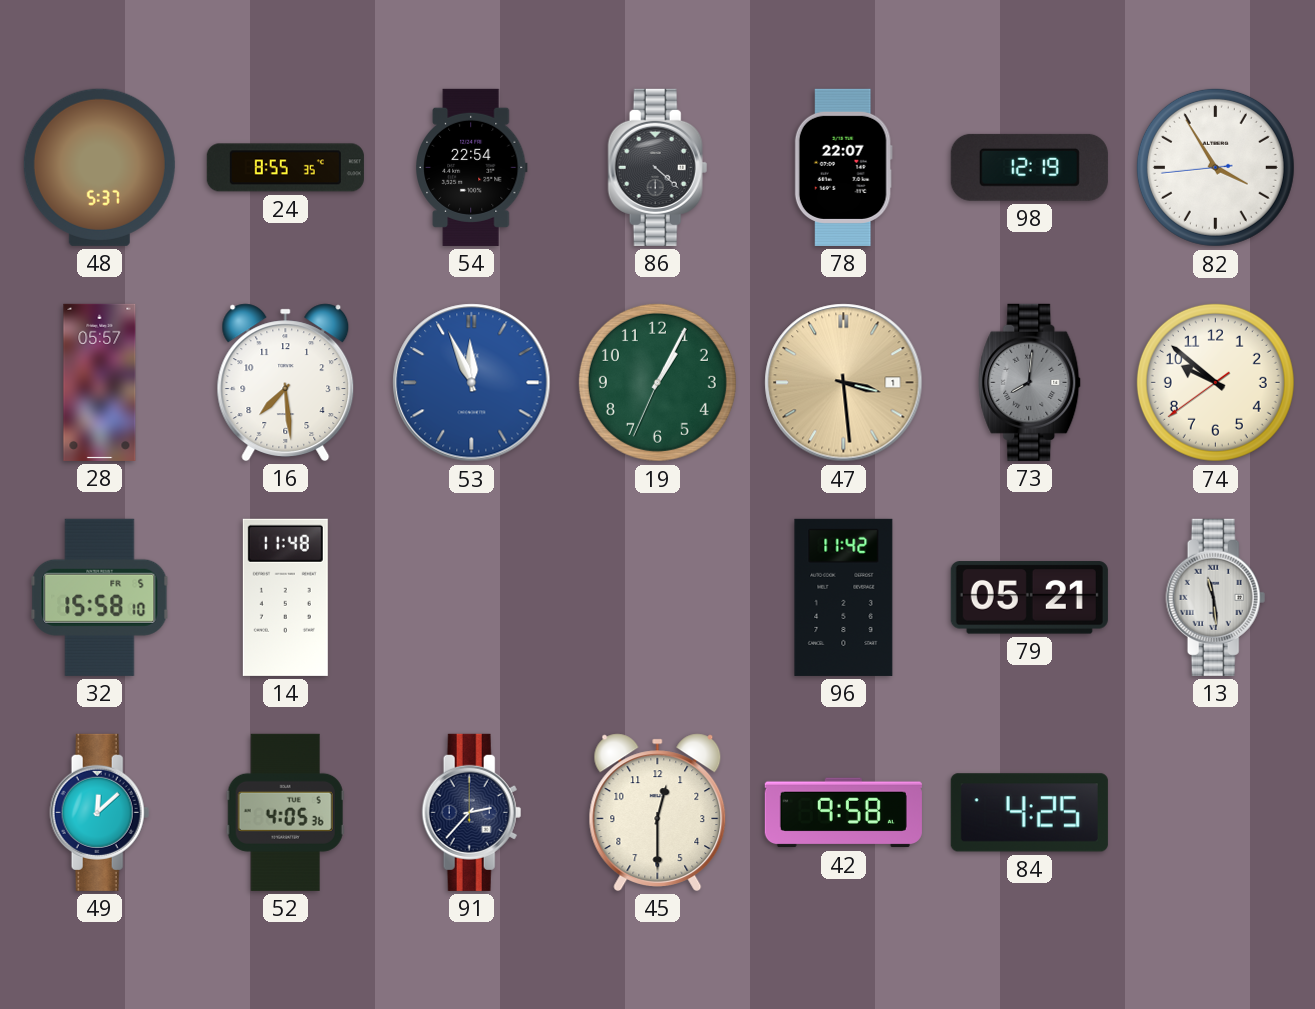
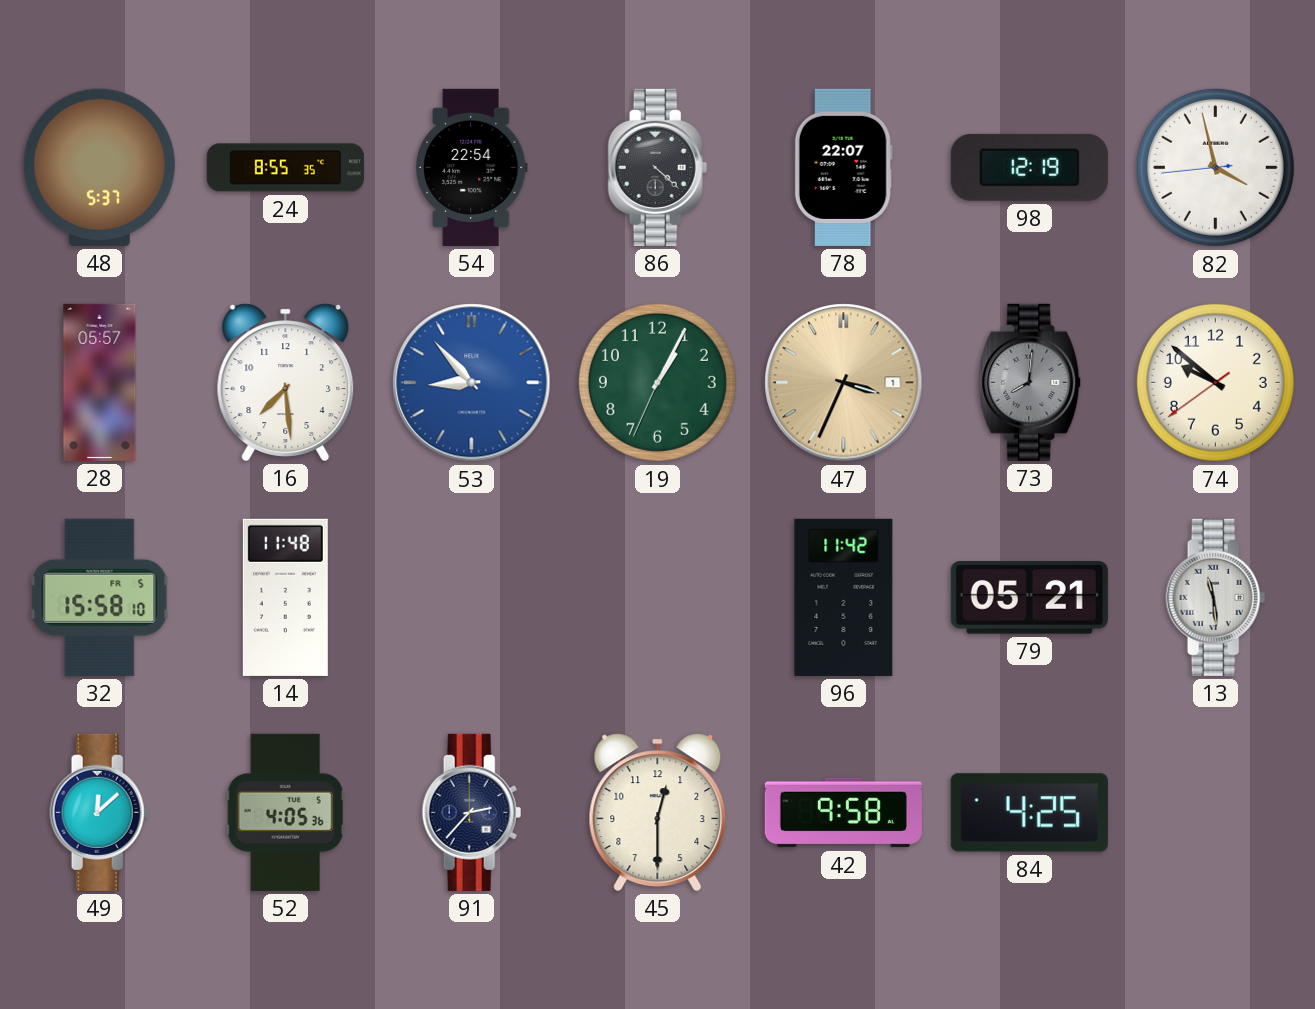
82: 3:54 -> 3:57
53: 11:56 -> 8:53
47: 3:29 -> 3:34
